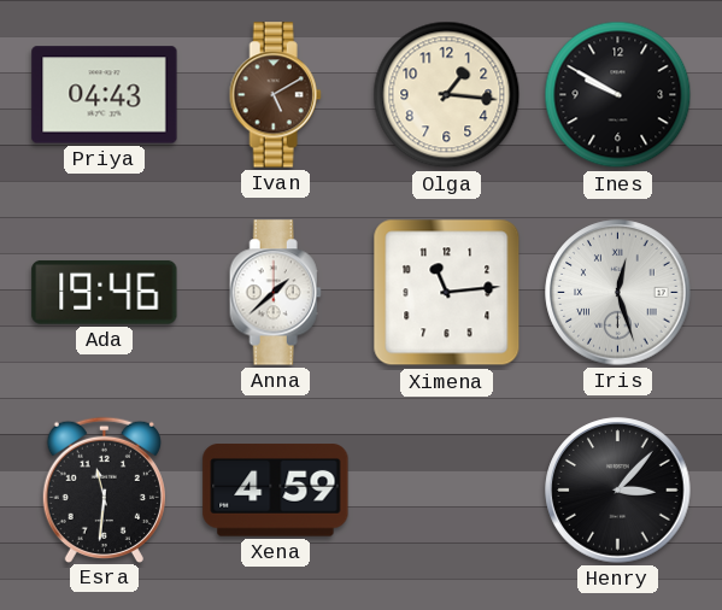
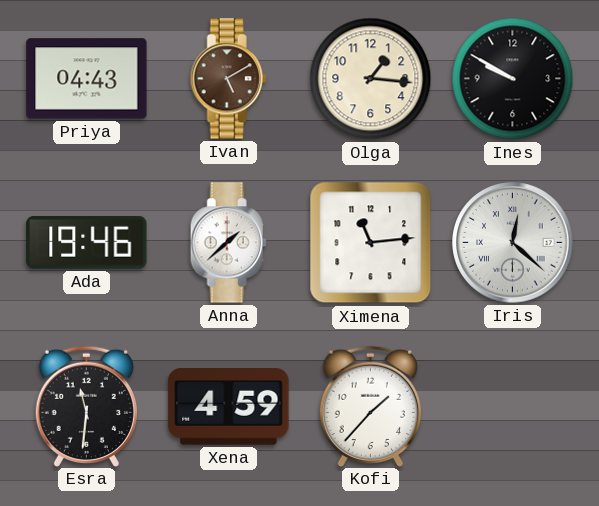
Iris: 12:27 -> 12:22
Kofi: none -> 1:37
Henry: 3:07 -> none
